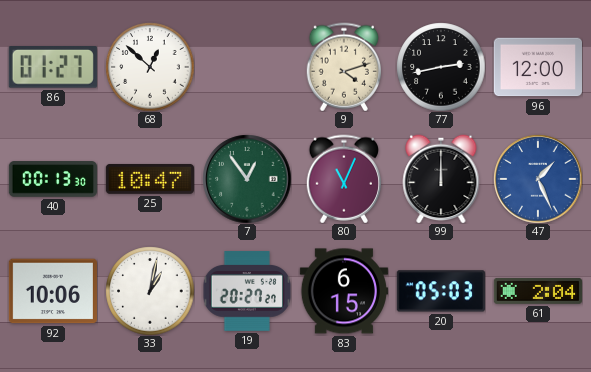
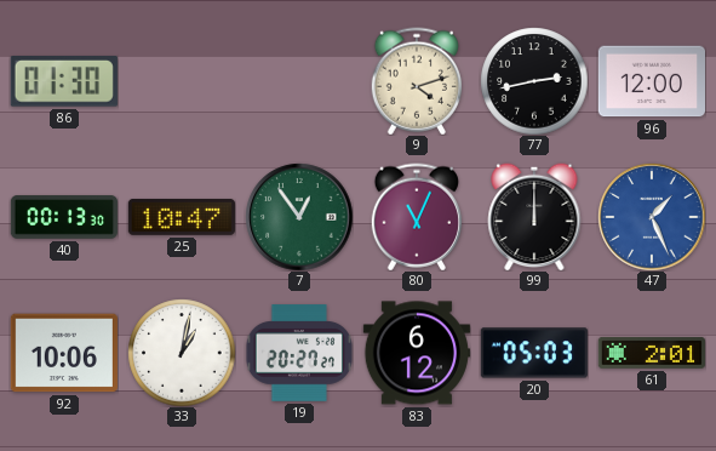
86: 01:27 -> 01:30
68: 12:52 -> none
83: 6:15 -> 6:12
61: 2:04 -> 2:01
